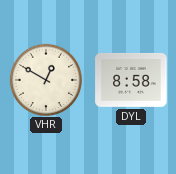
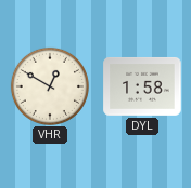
DYL: 8:58 -> 1:58
